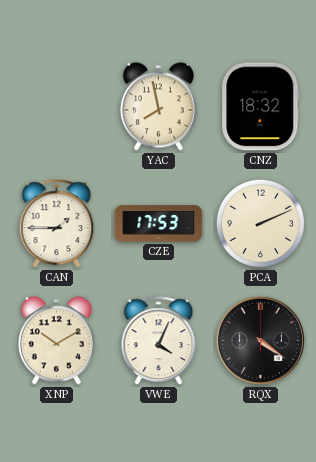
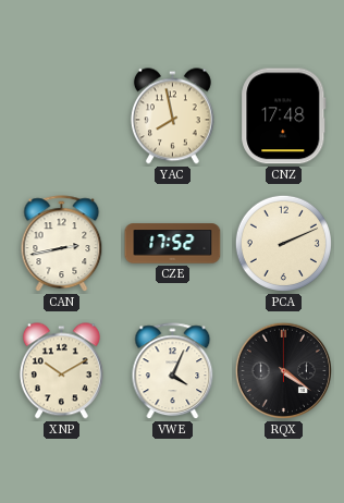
CNZ: 18:32 -> 17:48
CAN: 1:45 -> 2:43
CZE: 17:53 -> 17:52
